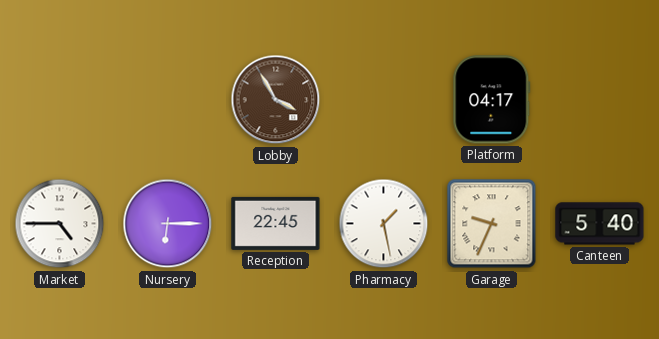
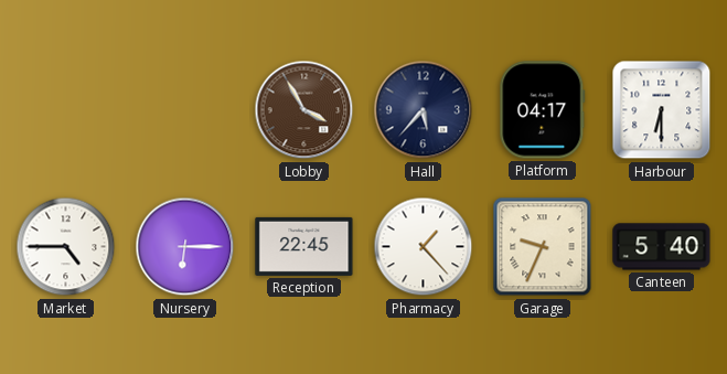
Hall: none -> 5:37
Harbour: none -> 6:30
Pharmacy: 1:28 -> 1:23
